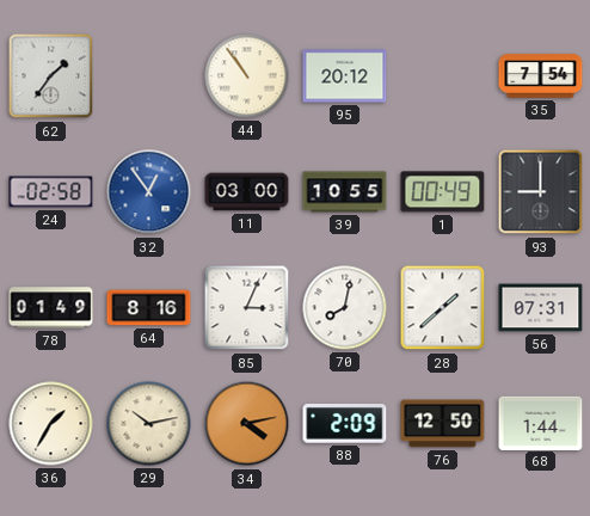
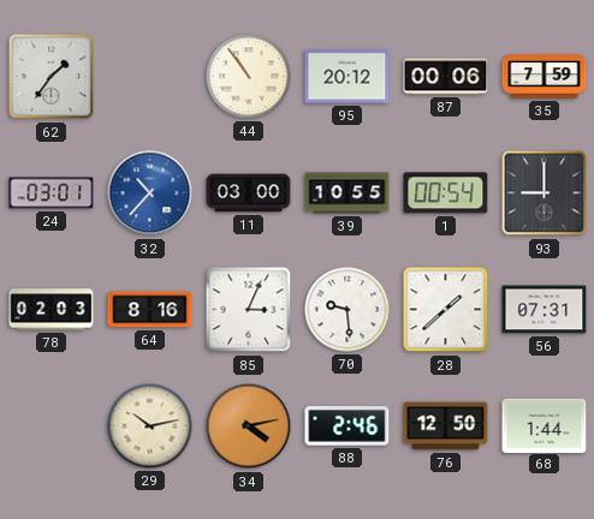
87: none -> 00:06
35: 7:54 -> 7:59
24: 02:58 -> 03:01
32: 12:54 -> 10:37
1: 00:49 -> 00:54
78: 01:49 -> 02:03
70: 8:02 -> 9:29
36: 1:35 -> none
88: 2:09 -> 2:46
